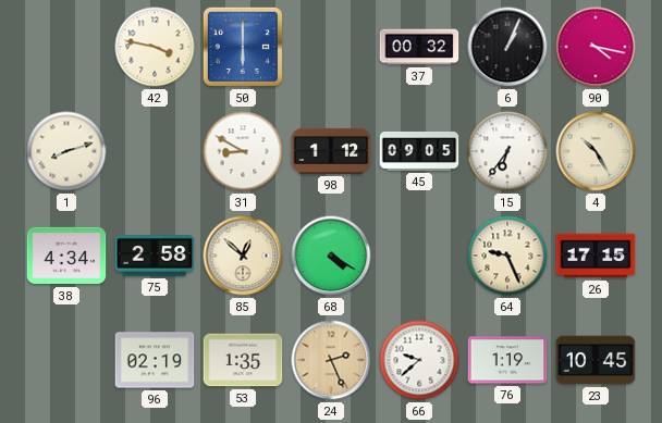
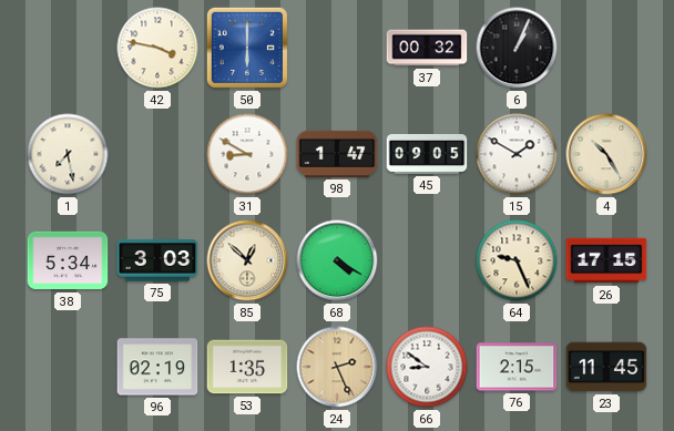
90: 4:17 -> none
1: 8:12 -> 7:28
98: 1:12 -> 1:47
15: 6:36 -> 1:50
38: 4:34 -> 5:34
75: 2:58 -> 3:03
66: 9:38 -> 8:51
76: 1:19 -> 2:15
23: 10:45 -> 11:45
